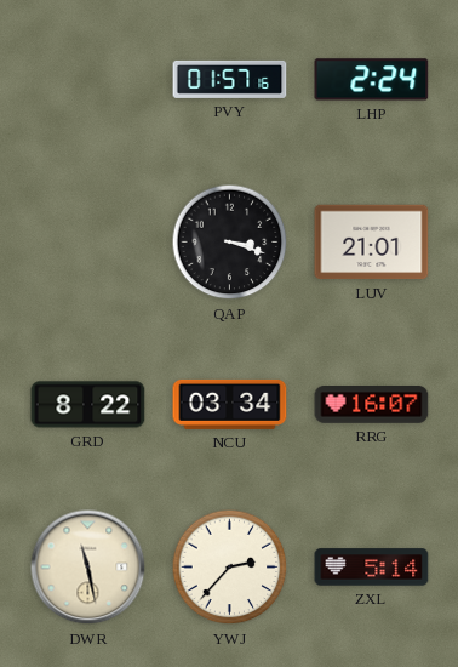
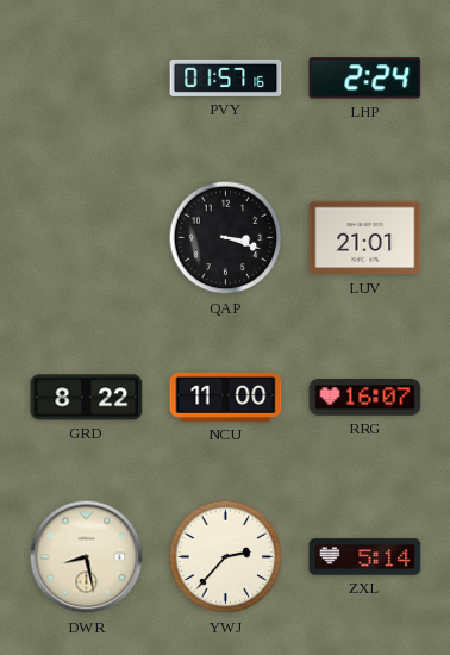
NCU: 03:34 -> 11:00
DWR: 11:28 -> 8:28
